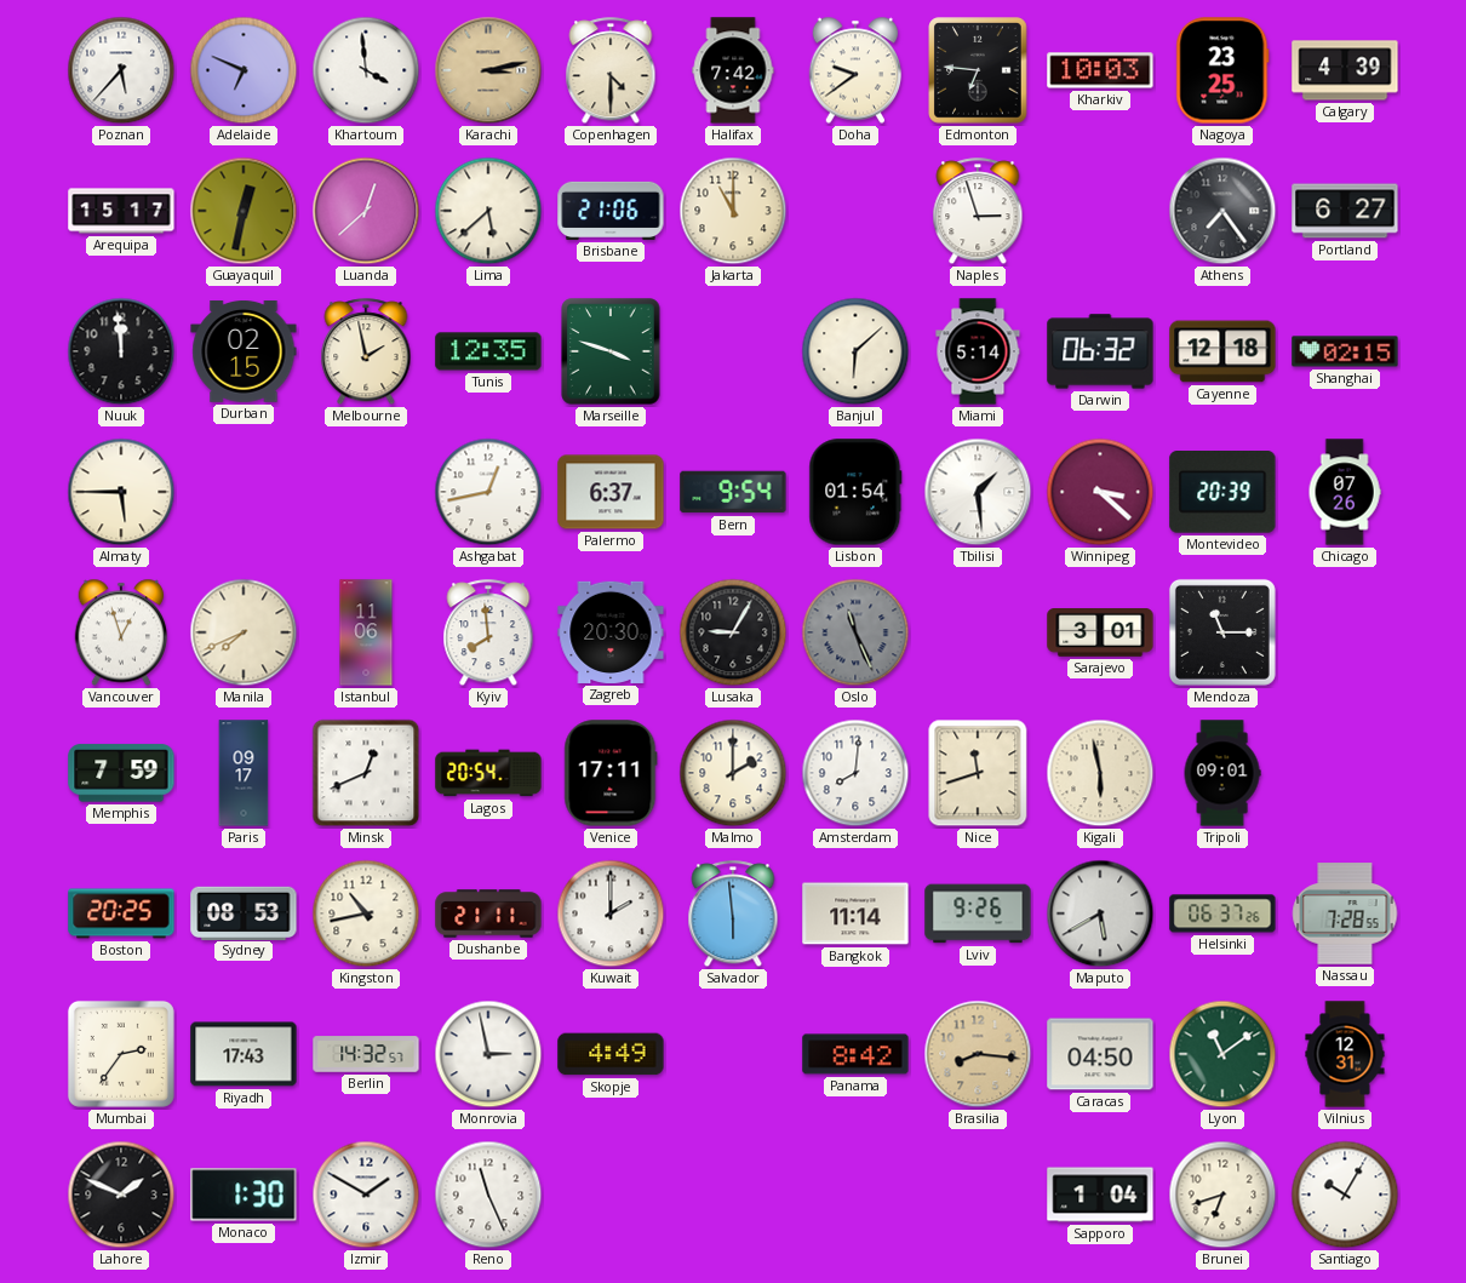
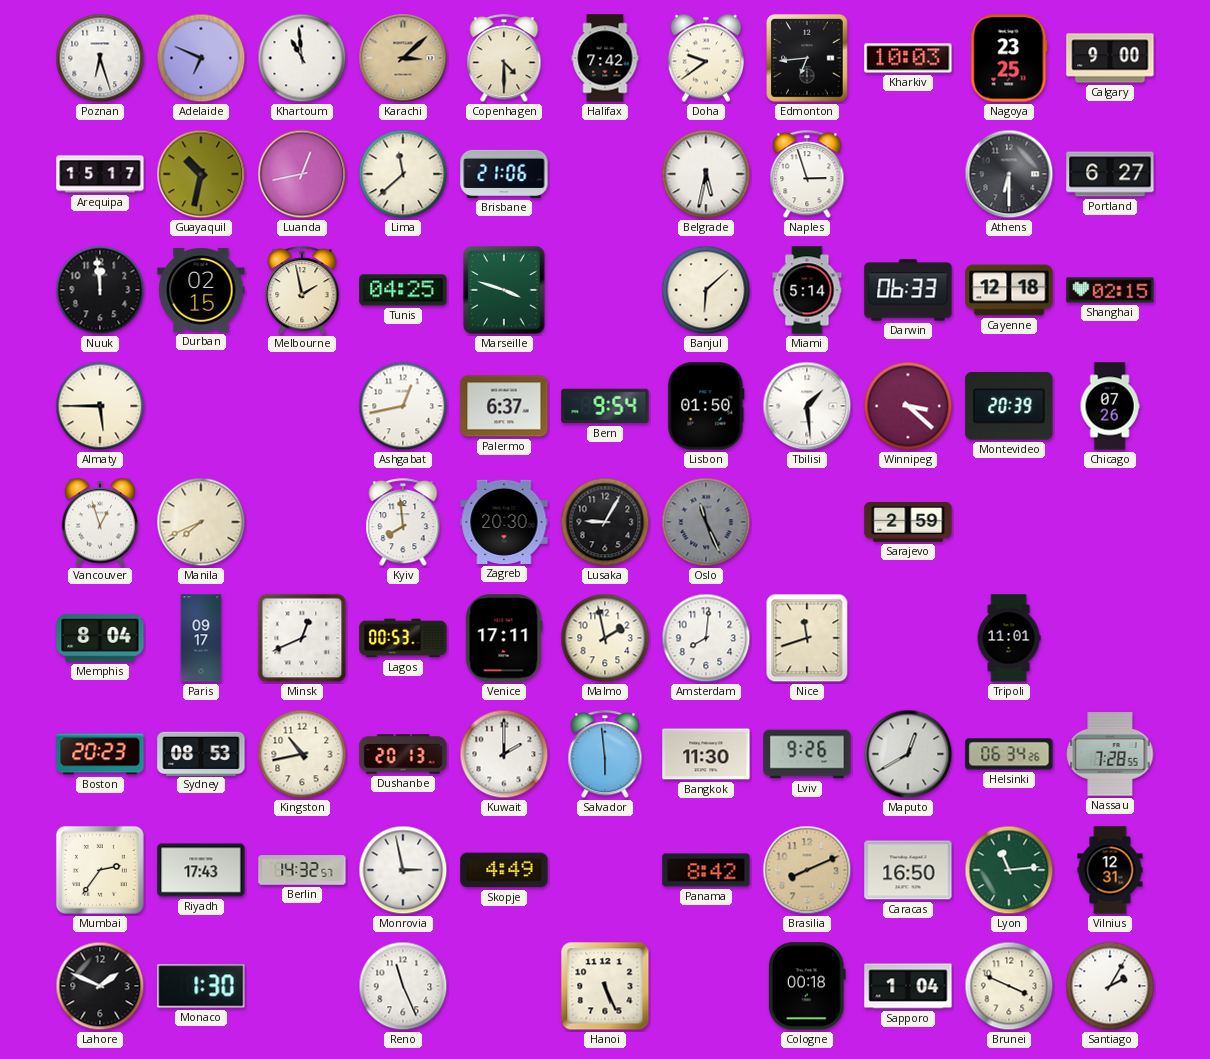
Poznan: 5:37 -> 6:27
Khartoum: 3:59 -> 10:59
Karachi: 3:13 -> 3:08
Edmonton: 6:46 -> 6:44
Calgary: 4:39 -> 9:00
Guayaquil: 12:32 -> 10:32
Luanda: 12:38 -> 12:43
Lima: 5:38 -> 11:38
Jakarta: 11:00 -> none
Belgrade: none -> 5:32
Athens: 7:24 -> 6:30
Tunis: 12:35 -> 04:25
Darwin: 06:32 -> 06:33
Lisbon: 01:54 -> 01:50
Istanbul: 11:06 -> none
Sarajevo: 3:01 -> 2:59
Mendoza: 11:15 -> none
Memphis: 7:59 -> 8:04
Lagos: 20:54 -> 00:53
Malmo: 2:00 -> 1:58
Kigali: 5:58 -> none
Tripoli: 09:01 -> 11:01
Boston: 20:25 -> 20:23
Dushanbe: 21:11 -> 20:13
Bangkok: 11:14 -> 11:30
Maputo: 5:40 -> 12:40
Helsinki: 06:37 -> 06:34
Brasilia: 8:16 -> 8:11
Caracas: 04:50 -> 16:50
Lyon: 11:09 -> 11:14
Izmir: 1:50 -> none
Hanoi: none -> 5:26
Cologne: none -> 00:18
Brunei: 6:42 -> 3:49
Santiago: 10:05 -> 2:05
